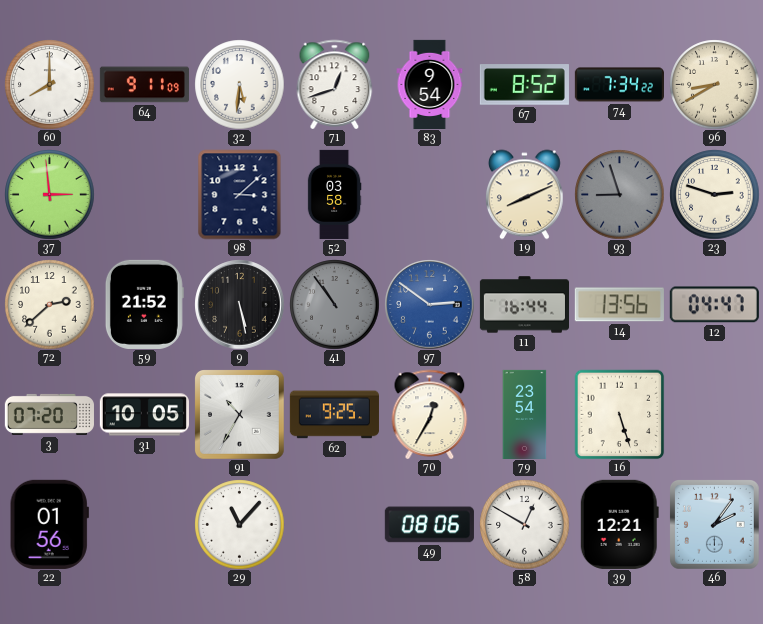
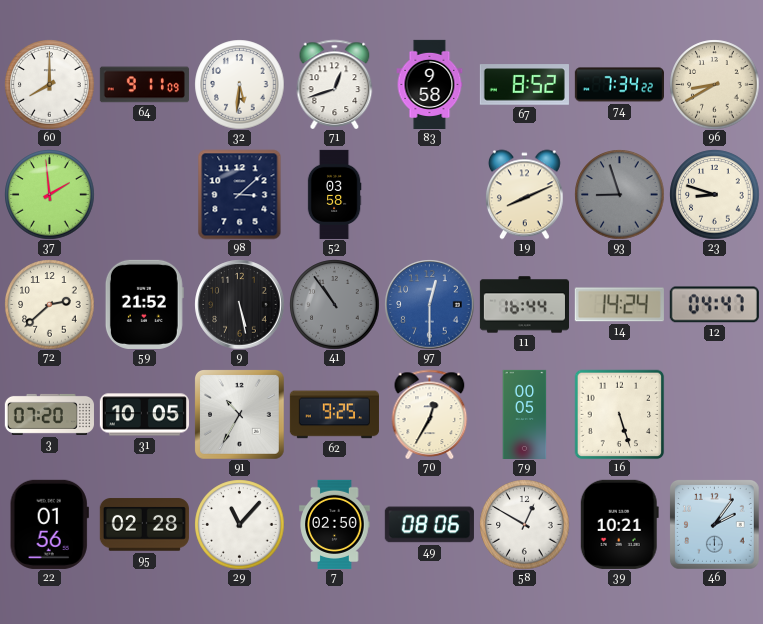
83: 9:54 -> 9:58
37: 2:59 -> 1:59
23: 2:48 -> 8:48
97: 2:51 -> 12:30
14: 13:56 -> 14:24
79: 23:54 -> 00:05
95: none -> 02:28
7: none -> 02:50
39: 12:21 -> 10:21
